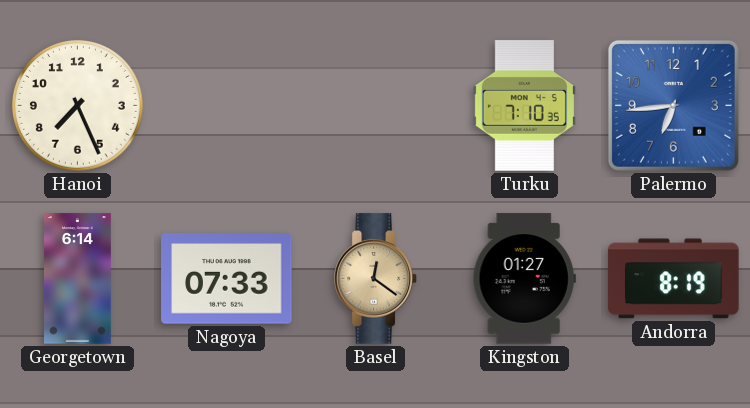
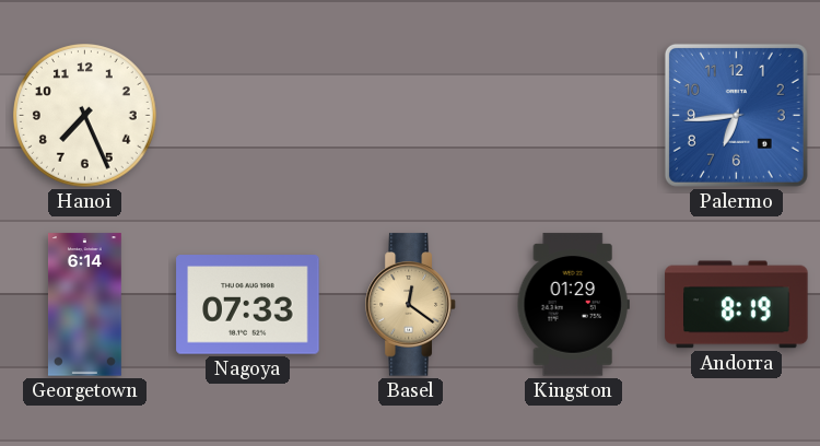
Turku: 7:10 -> none
Kingston: 01:27 -> 01:29
